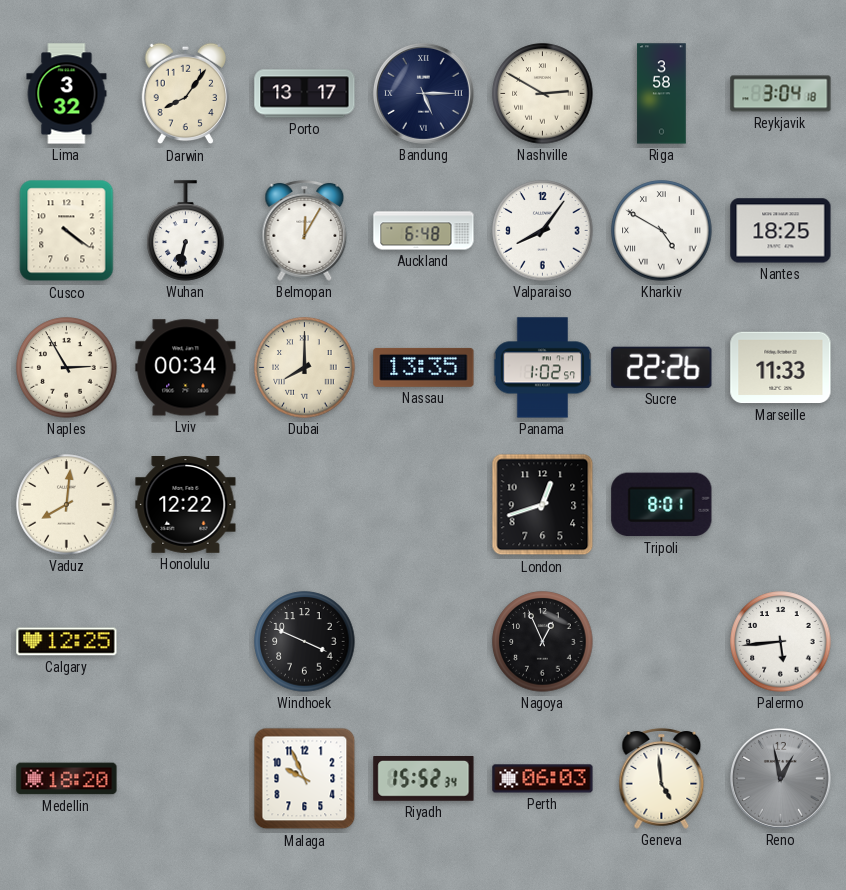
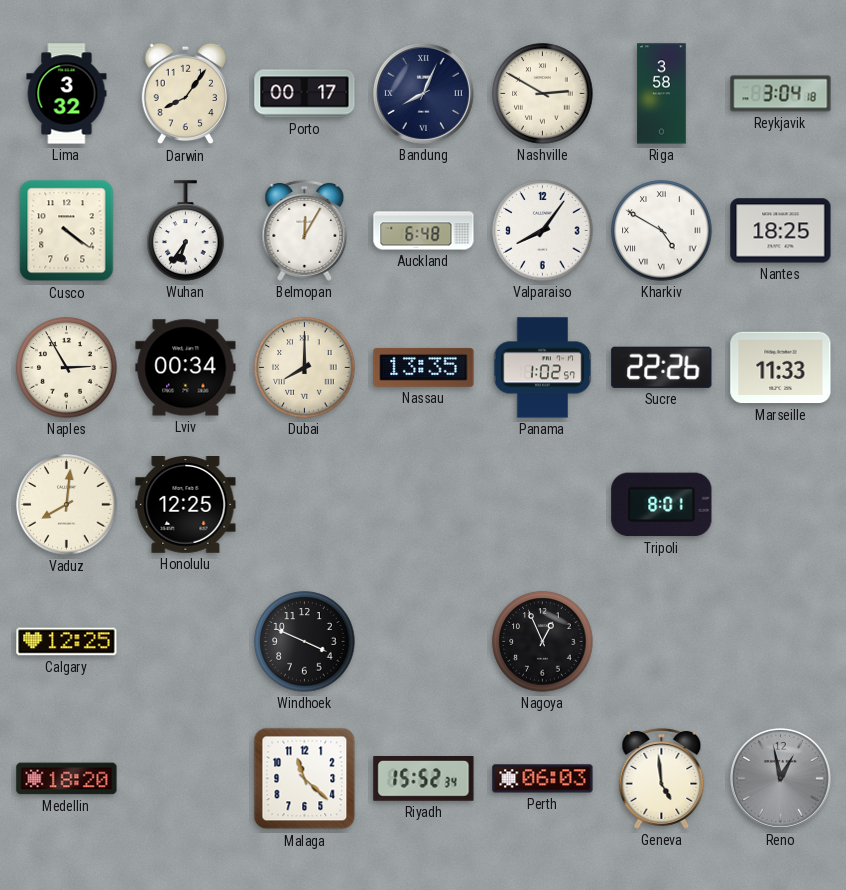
Porto: 13:17 -> 00:17
Bandung: 5:15 -> 8:04
Wuhan: 6:32 -> 6:36
Honolulu: 12:22 -> 12:25
London: 12:42 -> none
Palermo: 5:44 -> none
Malaga: 9:56 -> 11:22
